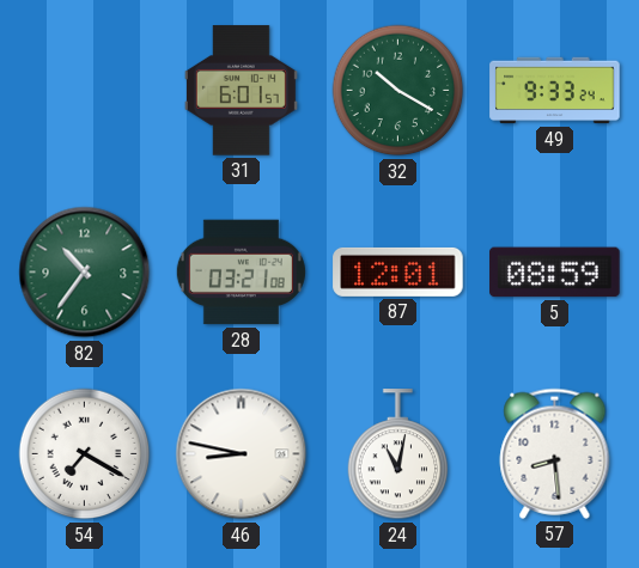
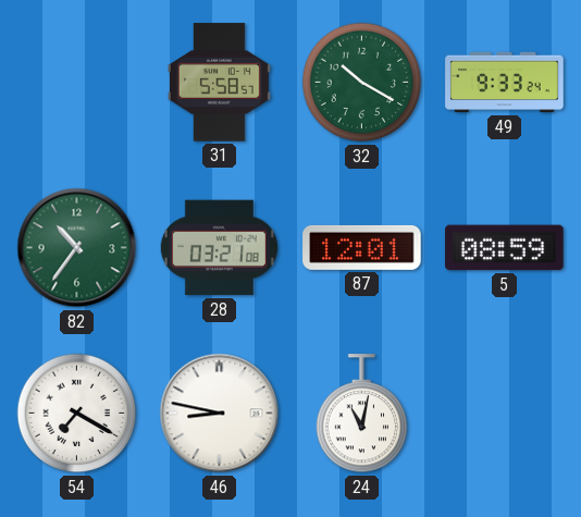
31: 6:01 -> 5:58
57: 8:29 -> none
